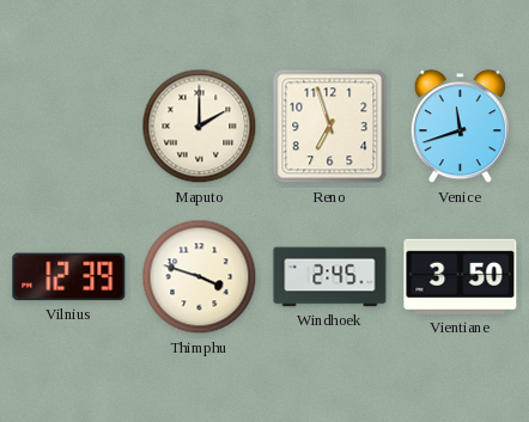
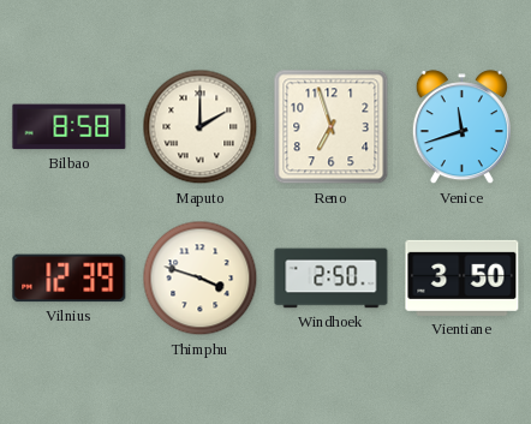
Bilbao: none -> 8:58
Windhoek: 2:45 -> 2:50
